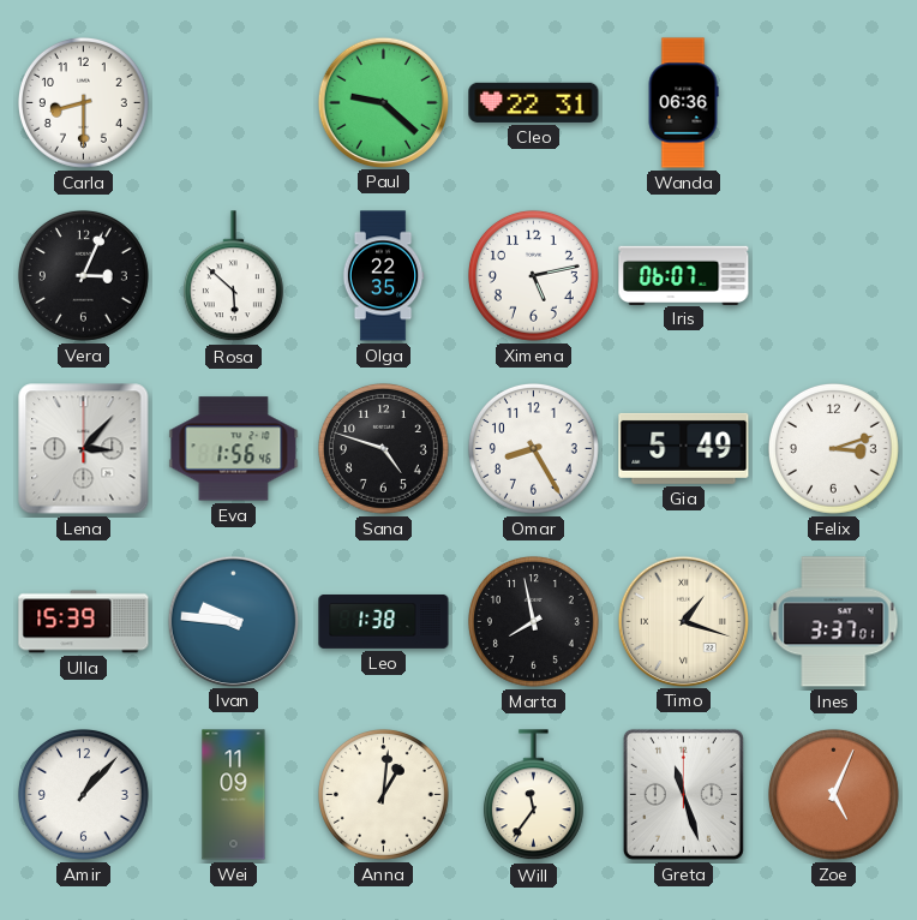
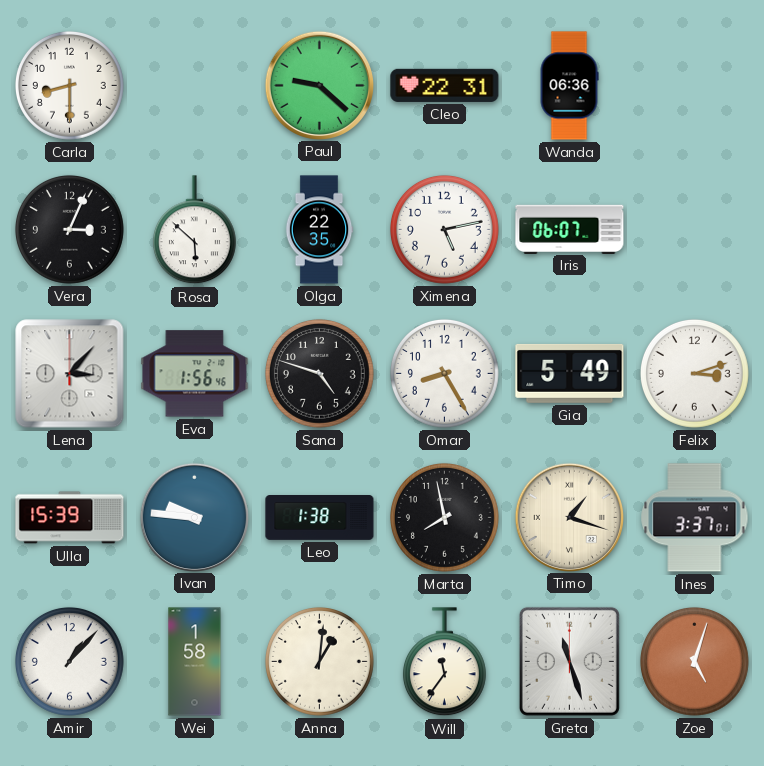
Wei: 11:09 -> 1:58
Zoe: 5:04 -> 5:03
